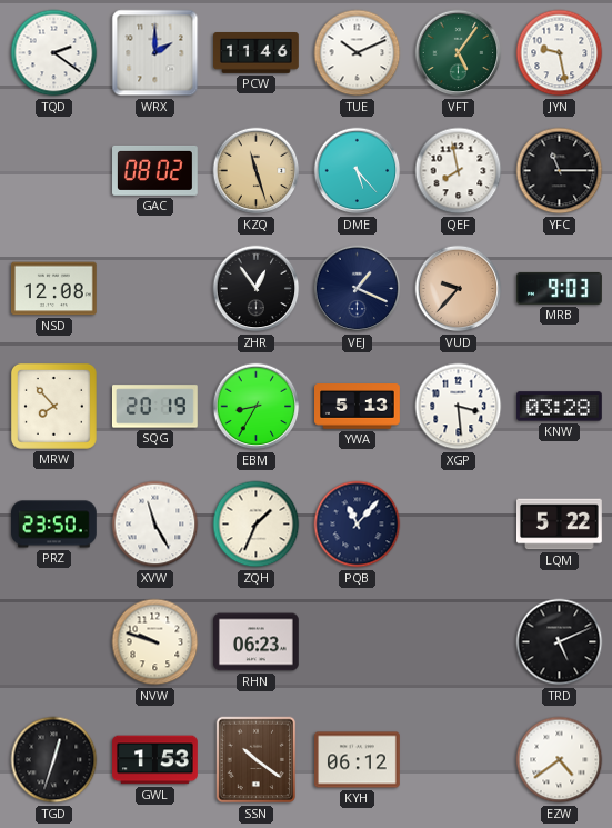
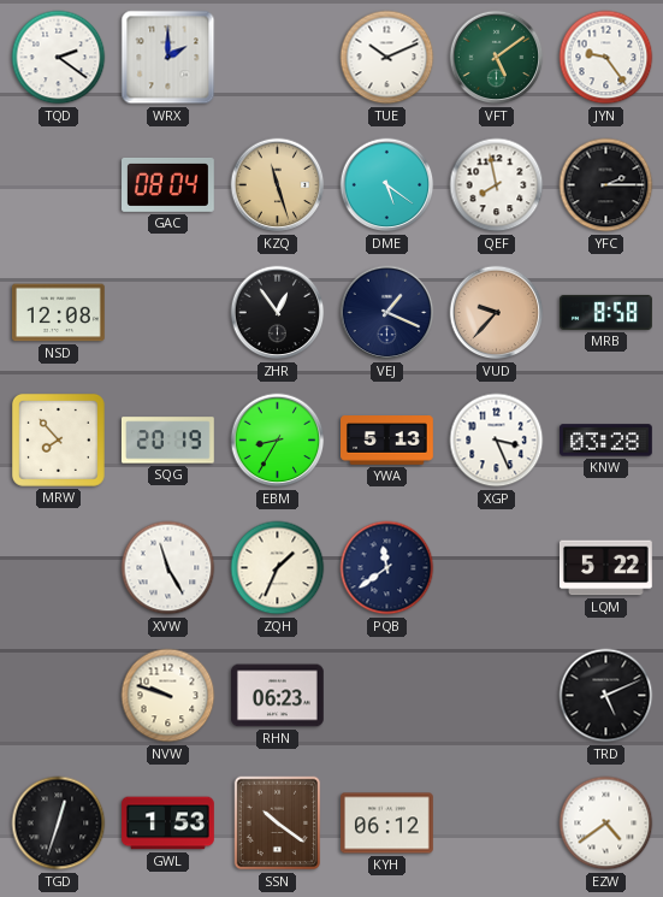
PCW: 11:46 -> none
VFT: 5:06 -> 5:09
JYN: 9:28 -> 9:24
GAC: 08:02 -> 08:04
DME: 5:23 -> 5:21
YFC: 11:15 -> 2:15
MRB: 9:03 -> 8:58
XGP: 3:29 -> 3:26
PRZ: 23:50 -> none
PQB: 11:07 -> 11:39
